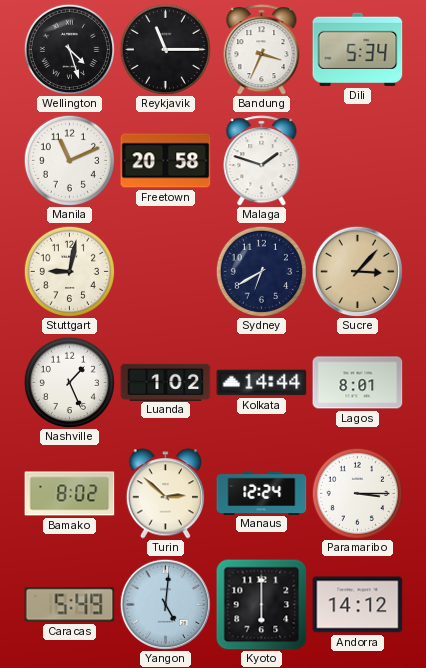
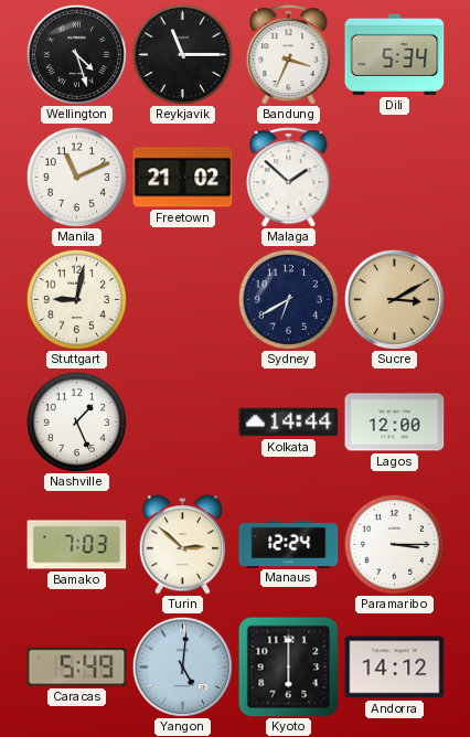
Freetown: 20:58 -> 21:02
Malaga: 1:48 -> 1:52
Sucre: 3:07 -> 3:10
Luanda: 1:02 -> none
Lagos: 8:01 -> 12:00
Bamako: 8:02 -> 7:03
